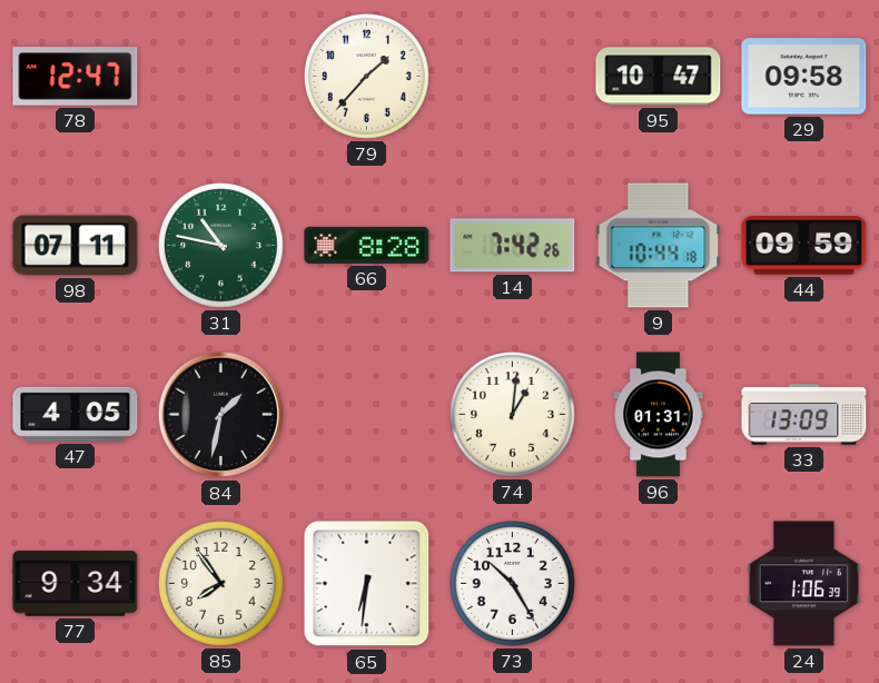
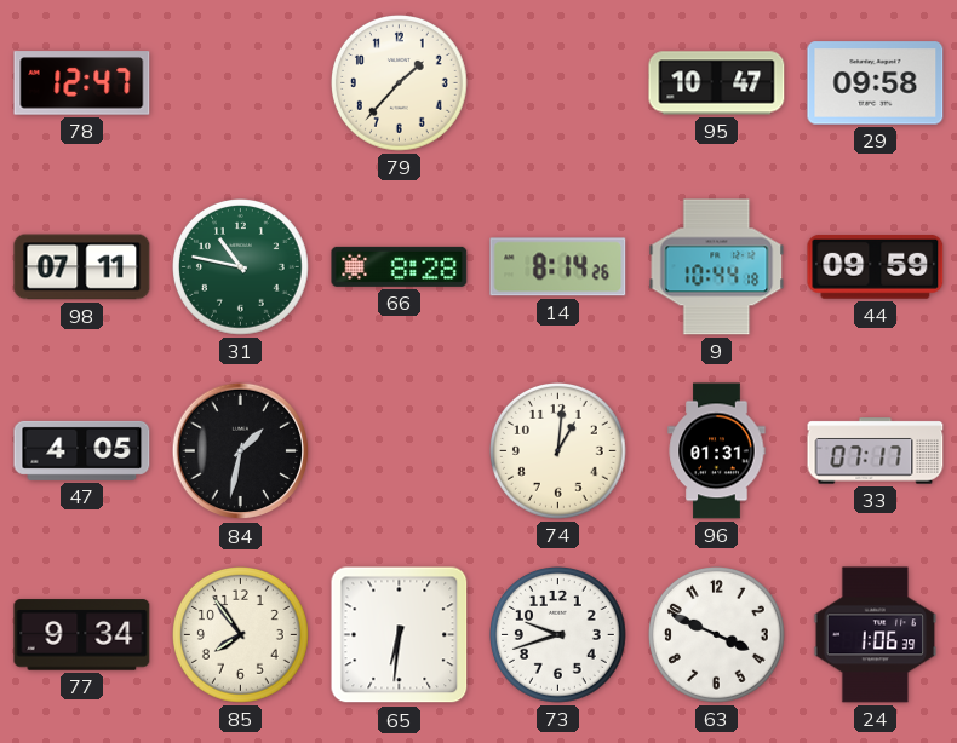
14: 7:42 -> 8:14
33: 13:09 -> 07:17
73: 10:25 -> 9:42
63: none -> 3:49
